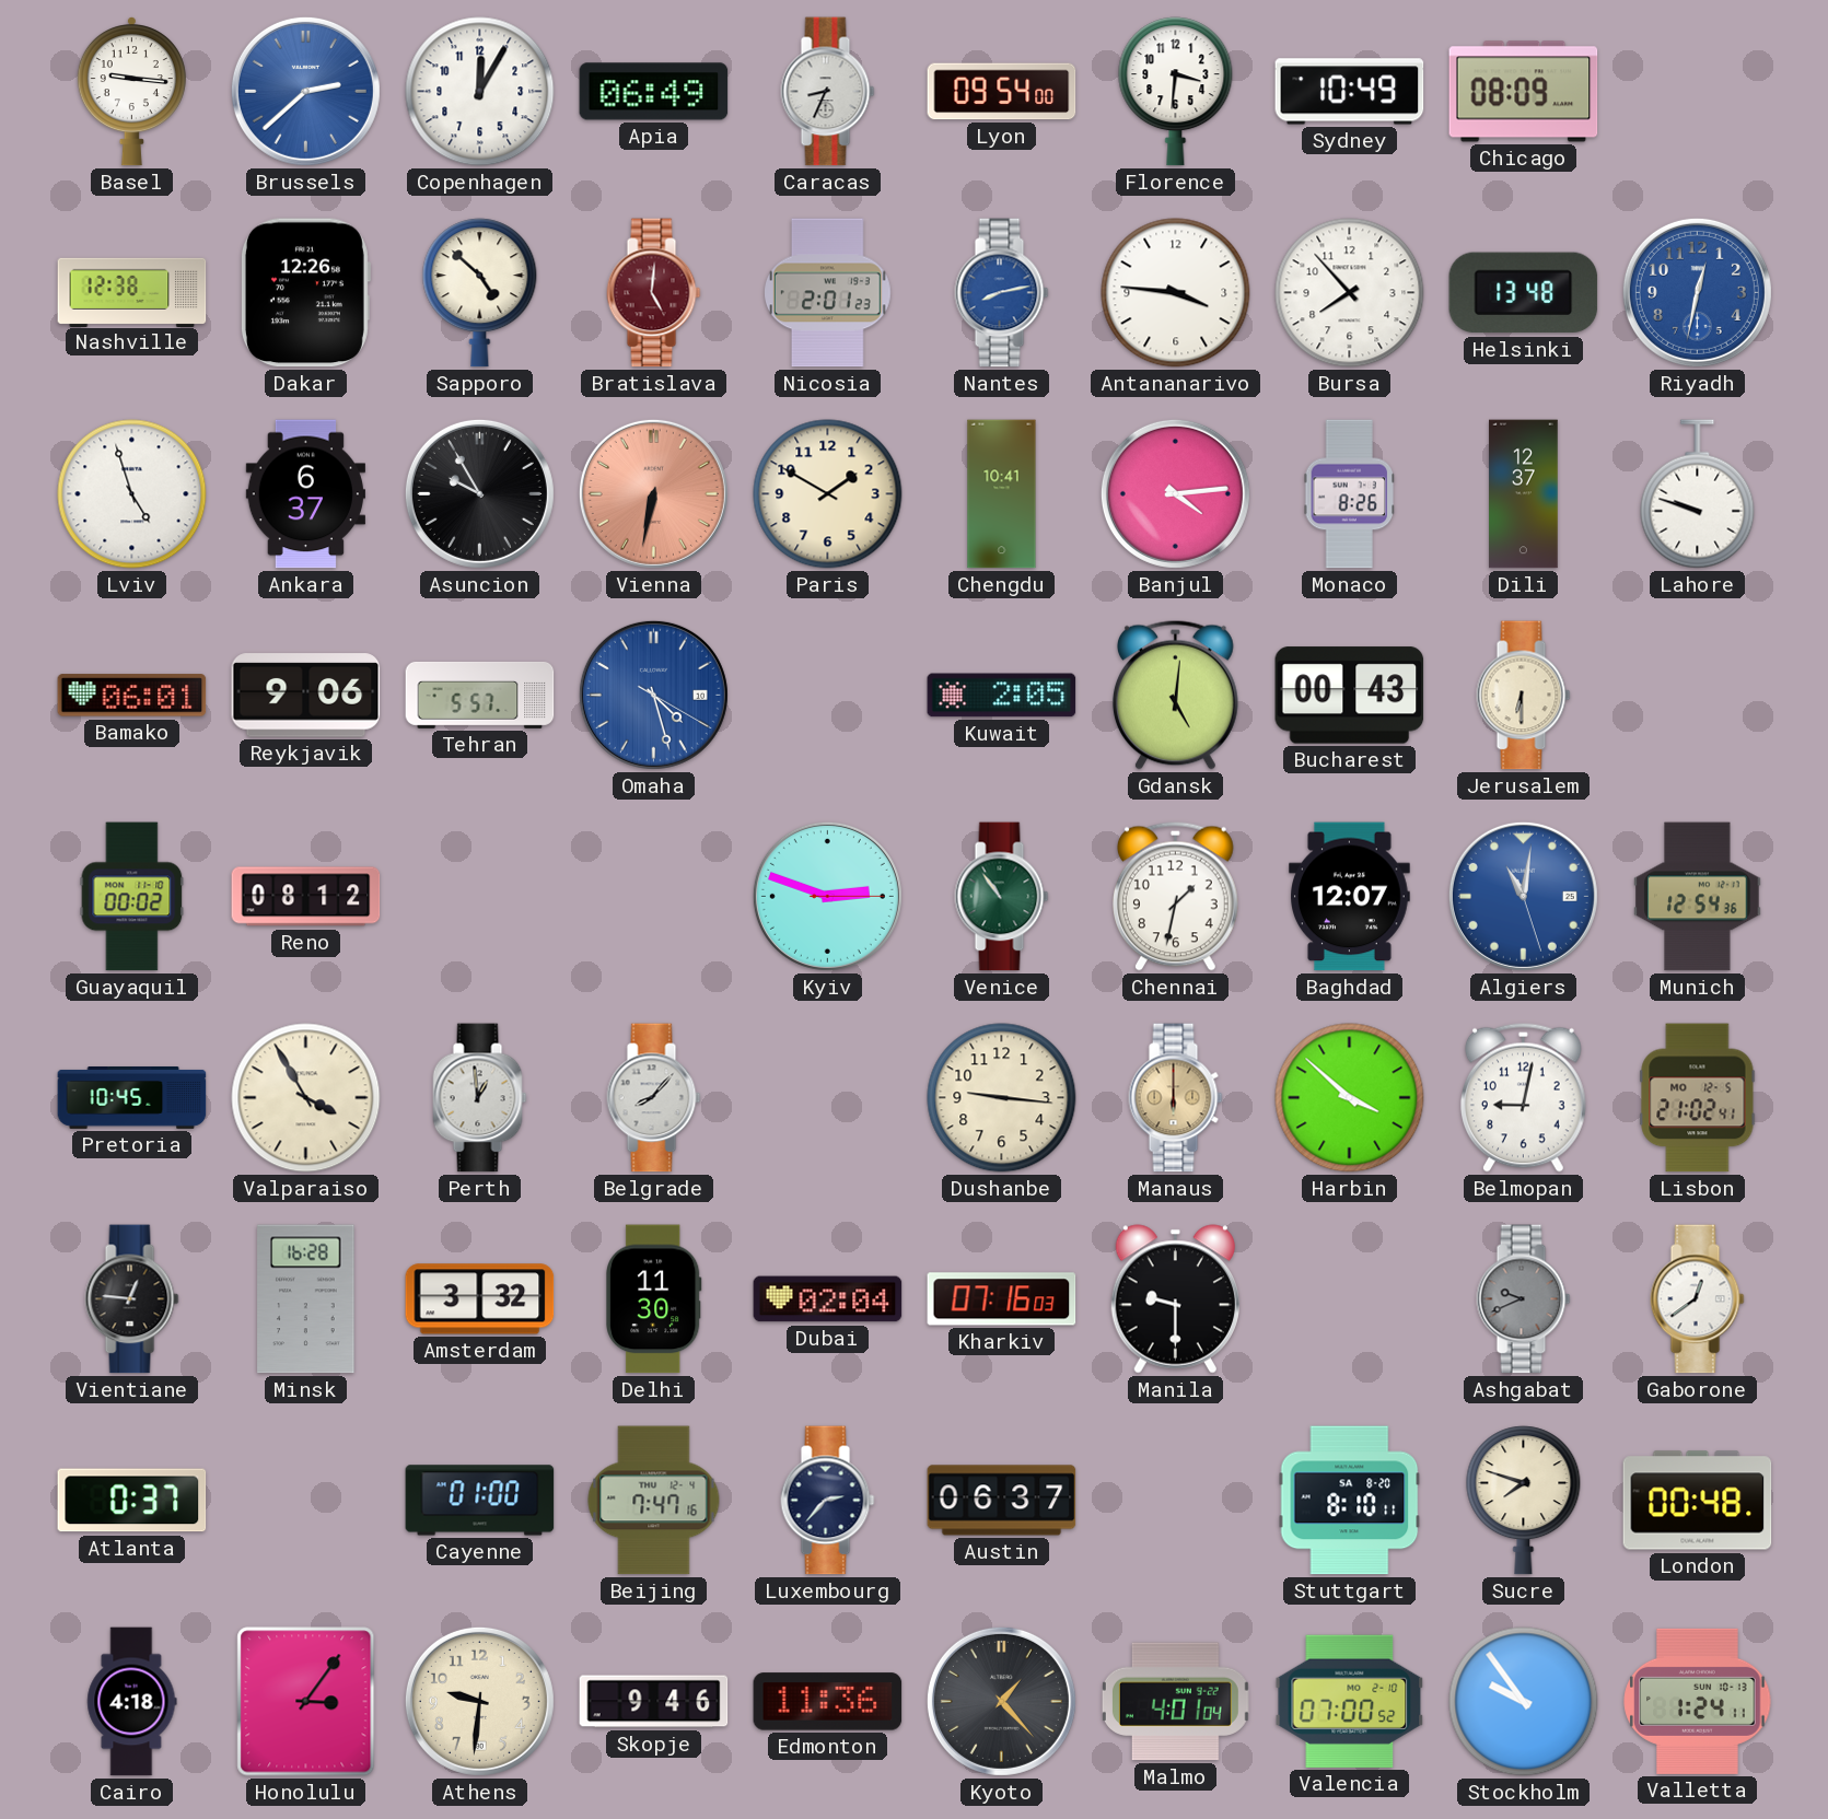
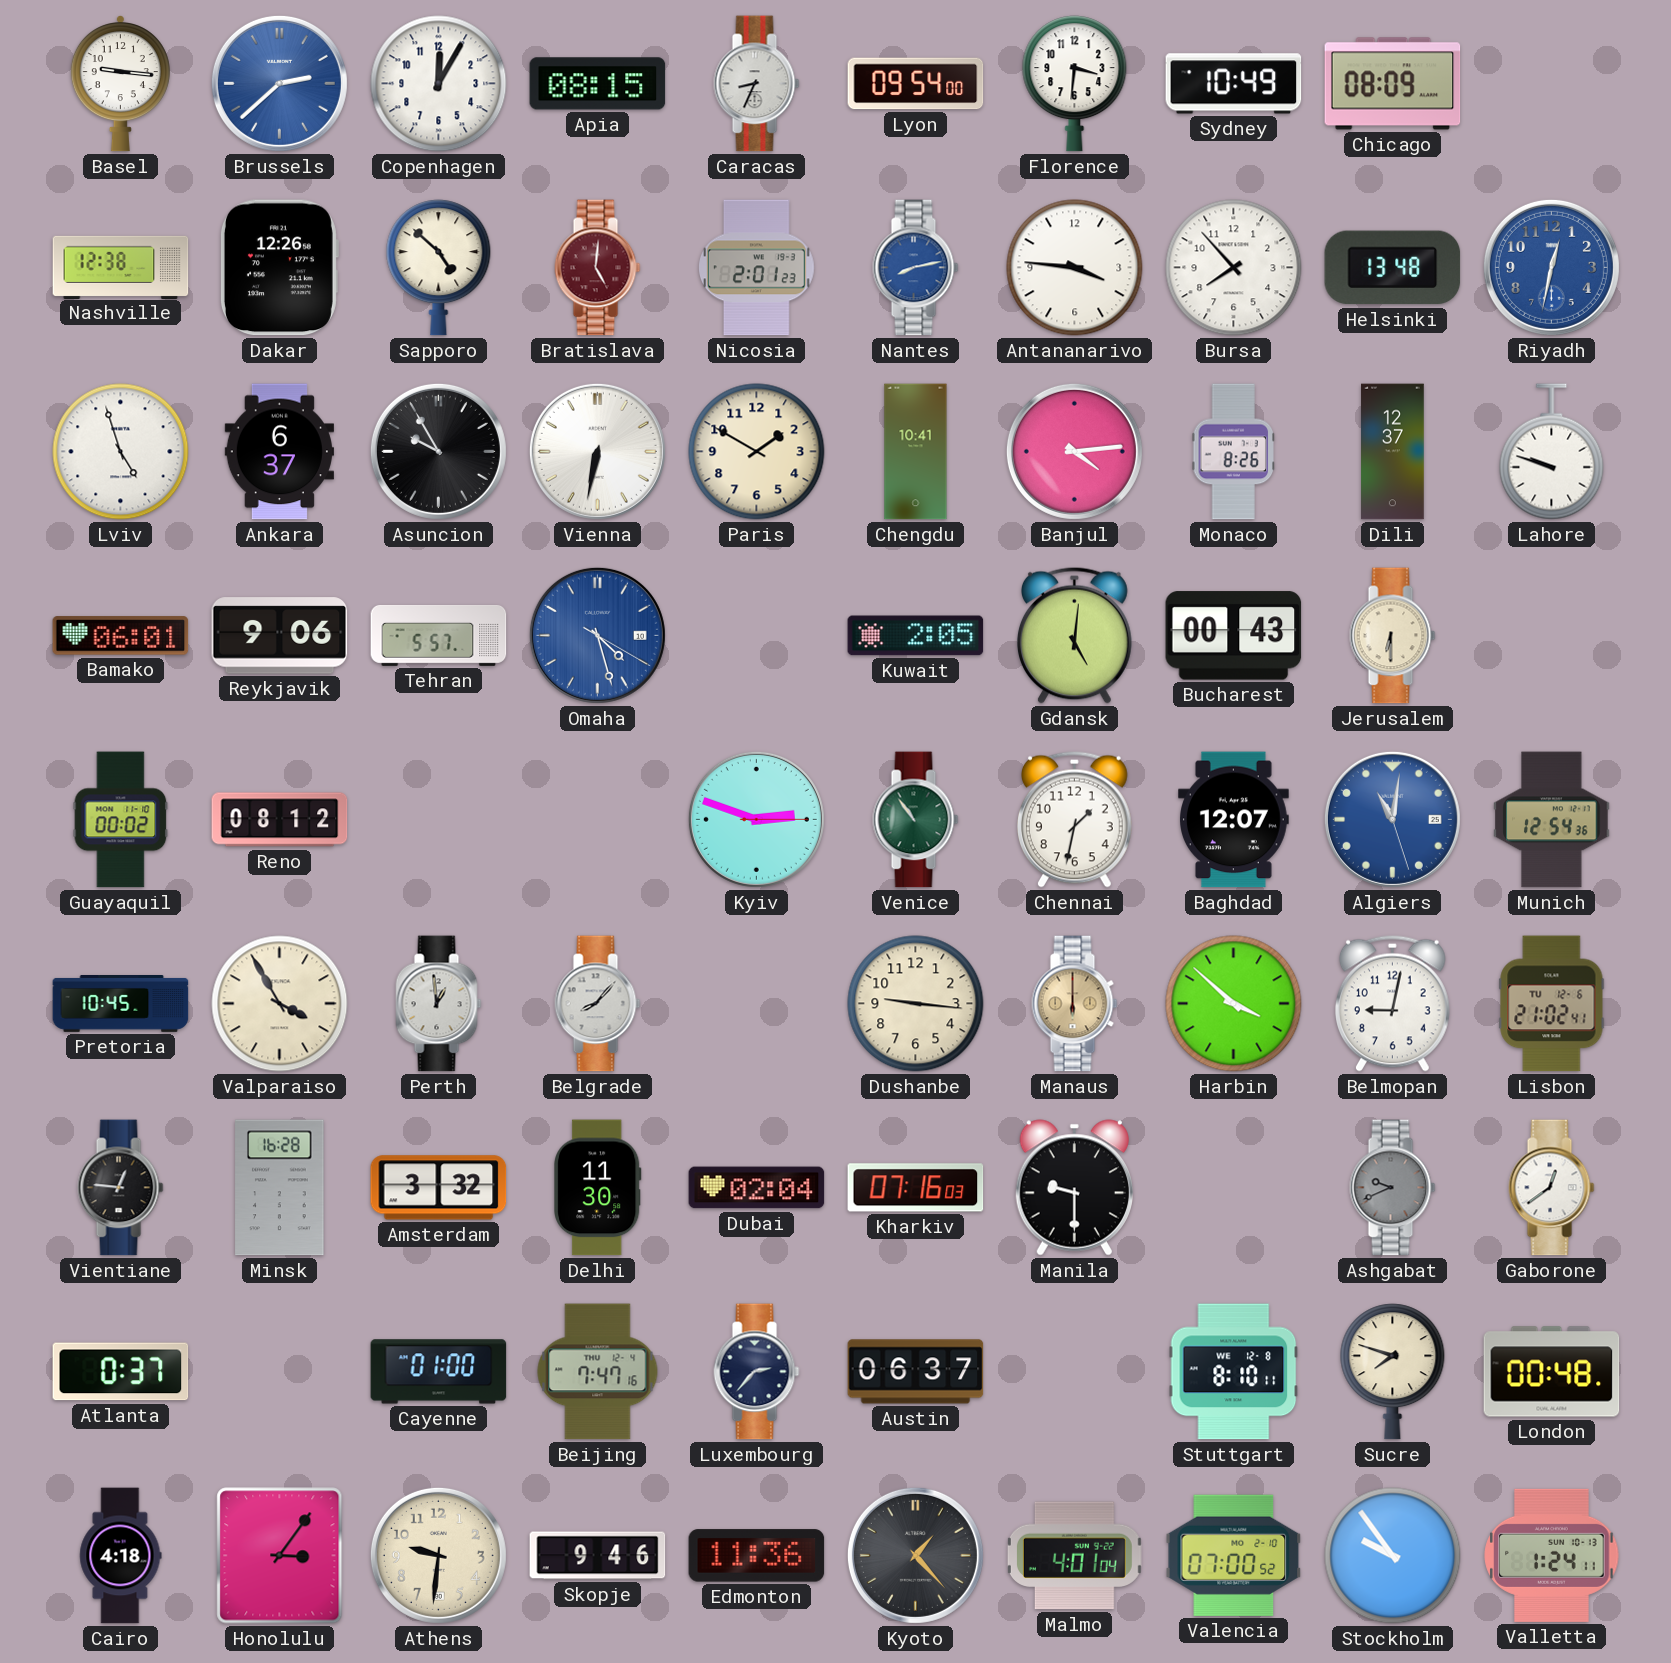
Apia: 06:49 -> 08:15
Vienna dial: salmon -> white
Lisbon date: MO 12-5 -> TU 12-6
Stuttgart date: SA 8-20 -> WE 12-8
